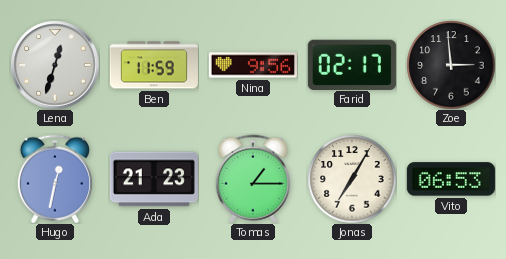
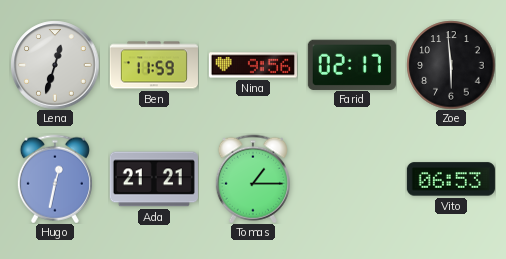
Zoe: 2:59 -> 5:59
Ada: 21:23 -> 21:21
Jonas: 7:05 -> none
